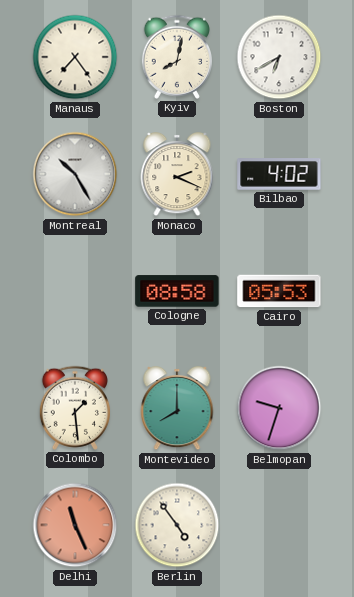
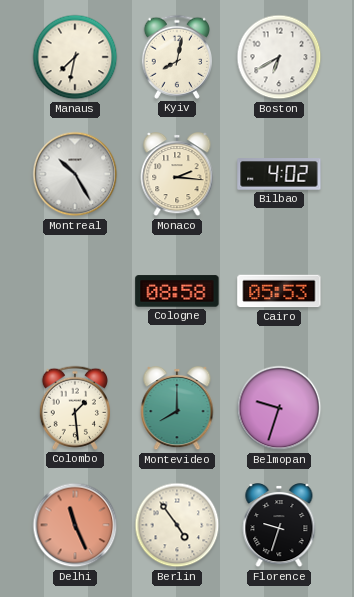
Manaus: 7:24 -> 7:32
Monaco: 2:19 -> 2:16
Florence: none -> 9:33
